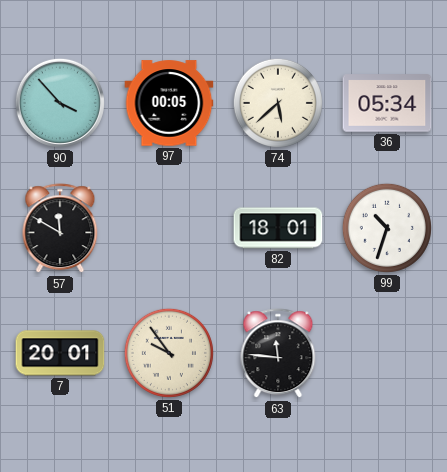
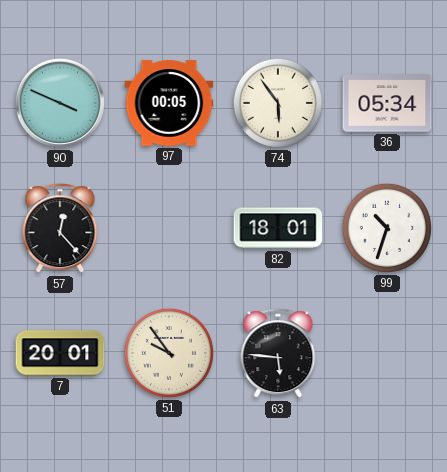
90: 3:53 -> 3:49
74: 5:38 -> 5:54
57: 11:50 -> 12:23
63: 11:46 -> 5:46
